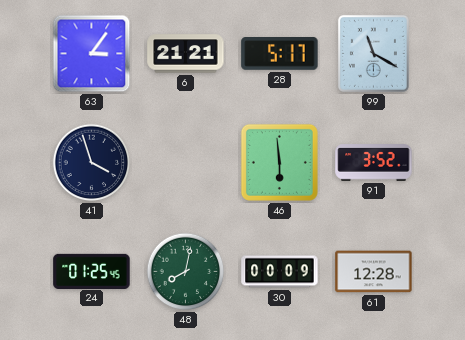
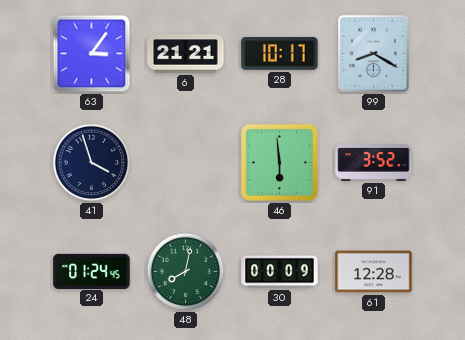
28: 5:17 -> 10:17
99: 11:20 -> 8:20
24: 01:25 -> 01:24
